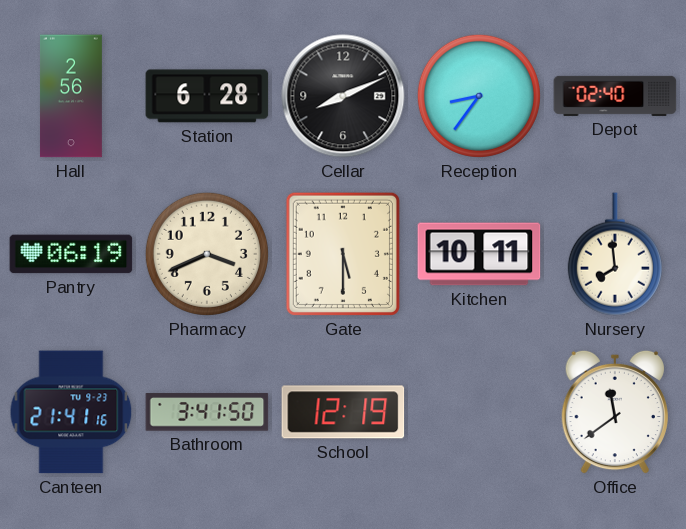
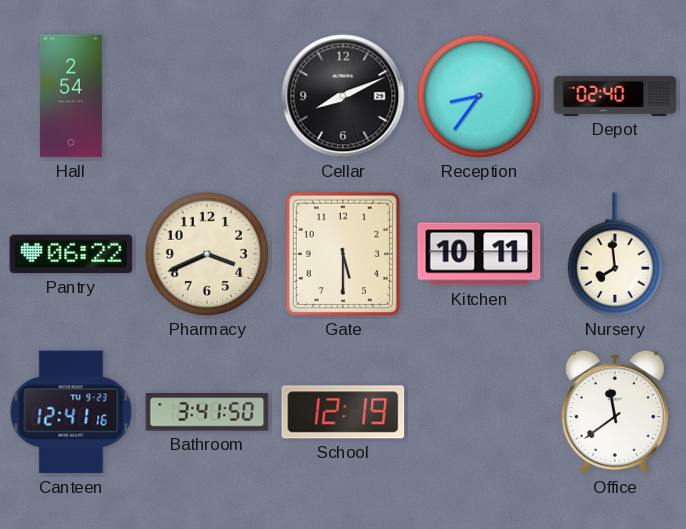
Hall: 2:56 -> 2:54
Station: 6:28 -> none
Pantry: 06:19 -> 06:22
Canteen: 21:41 -> 12:41
